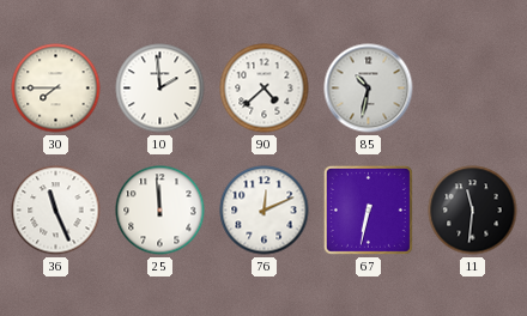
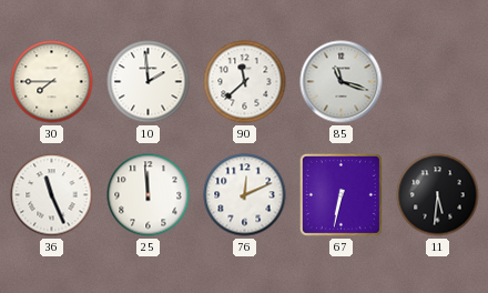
90: 4:38 -> 11:38
85: 10:32 -> 11:18
11: 11:31 -> 5:31
